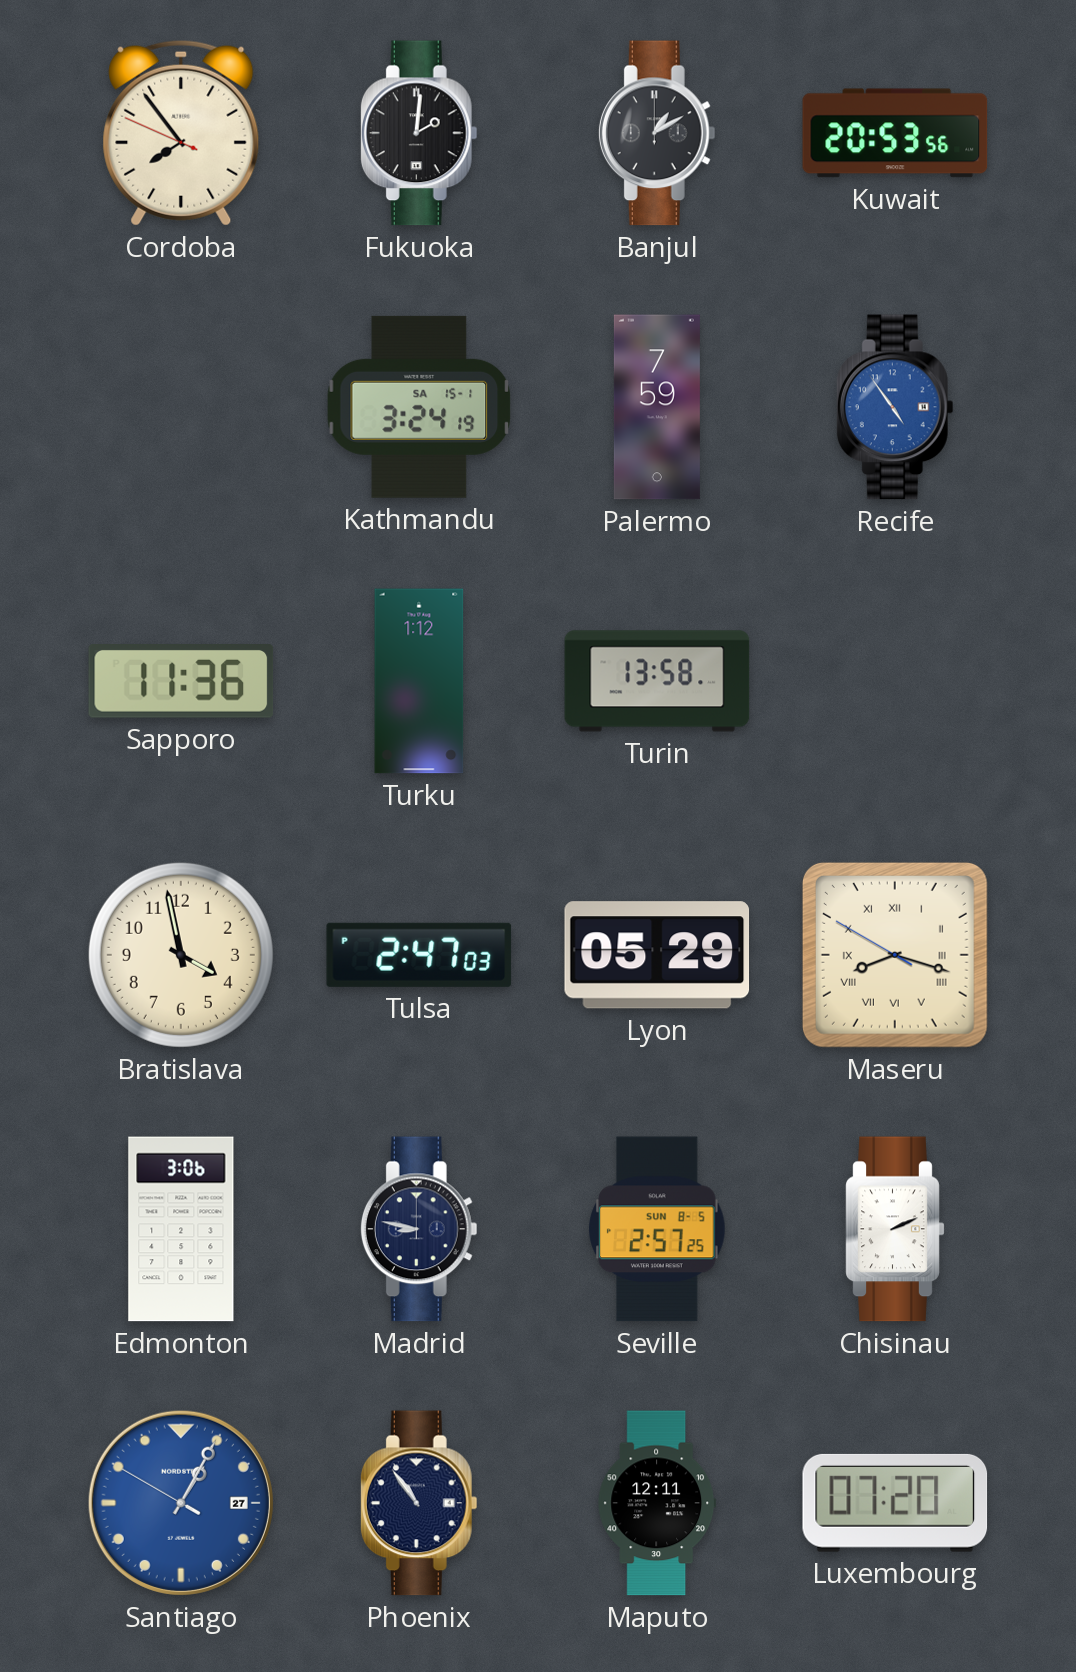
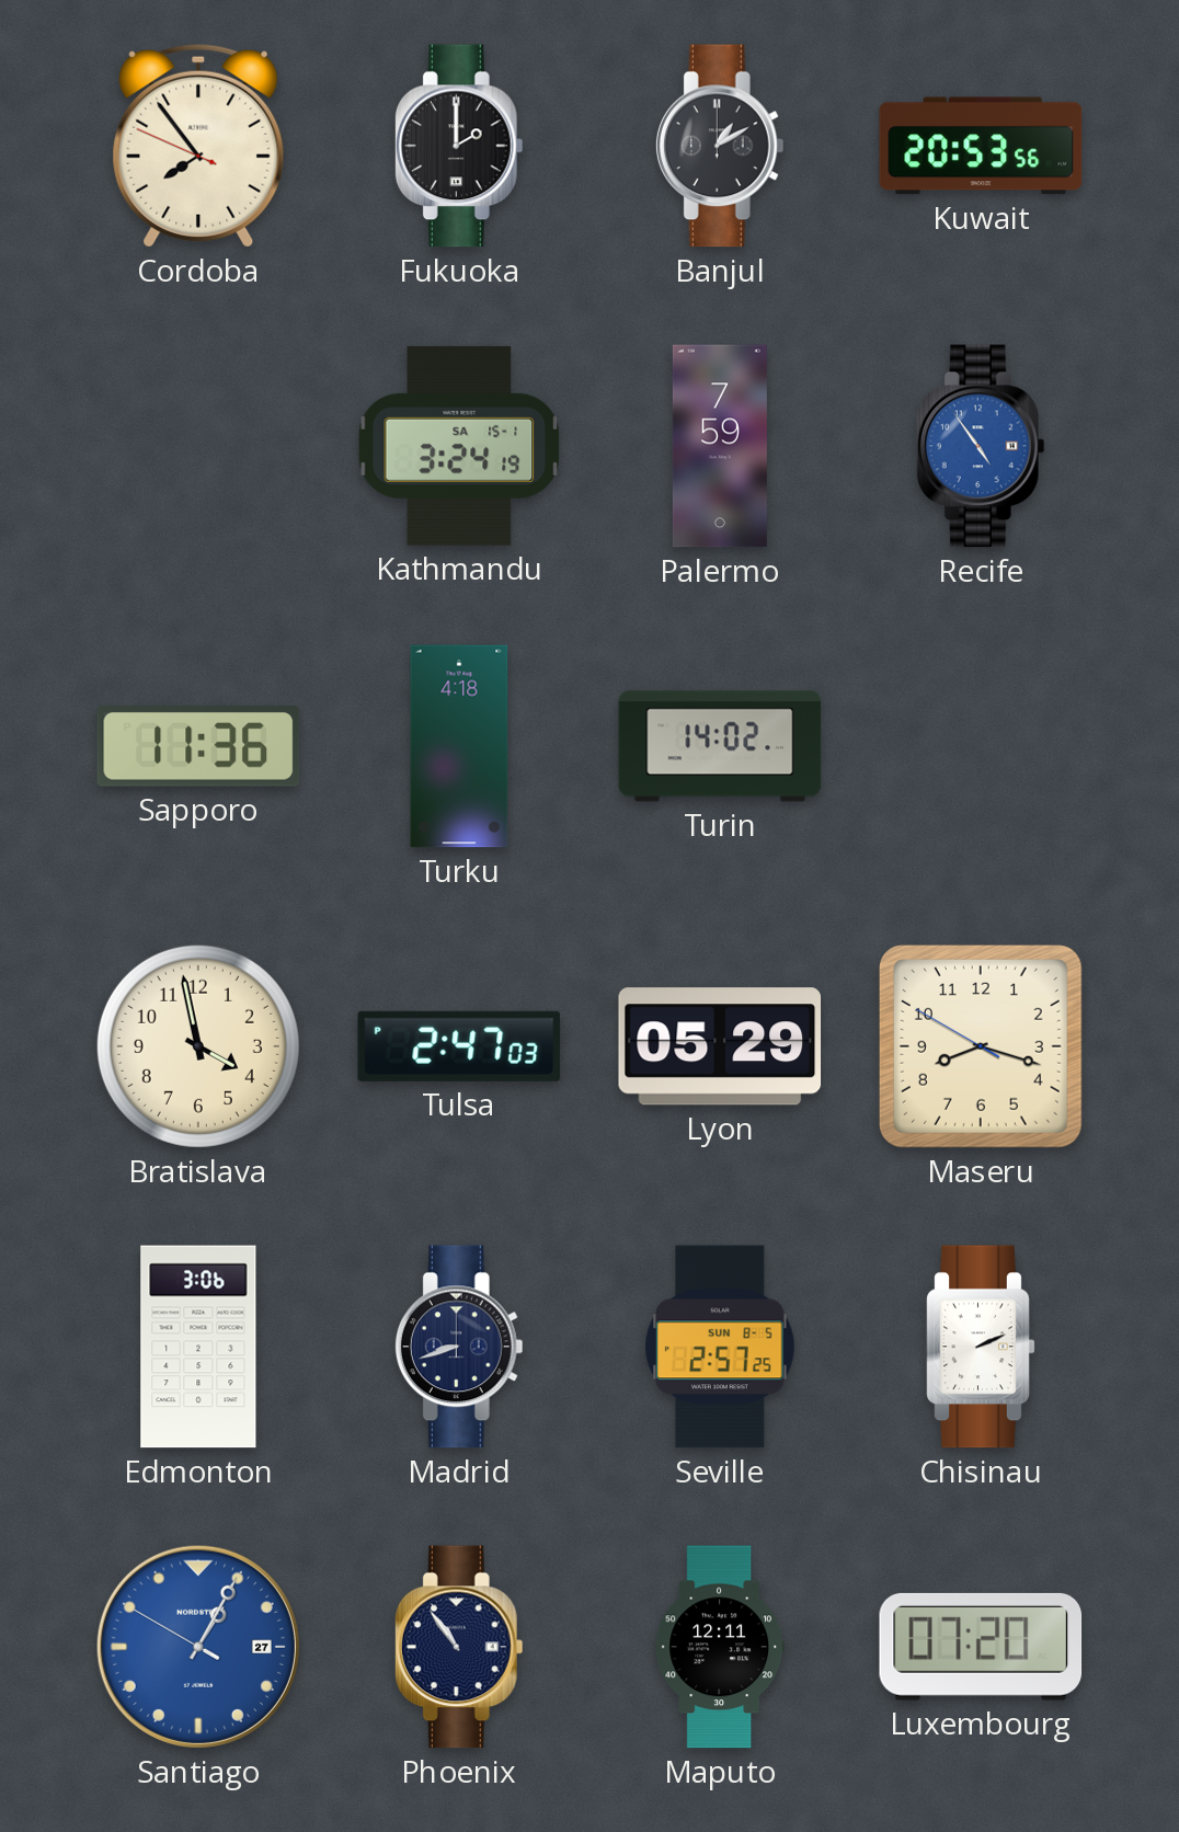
Fukuoka: 2:01 -> 2:00
Turku: 1:12 -> 4:18
Turin: 13:58 -> 14:02
Maseru numerals: Roman -> Arabic
Madrid: 8:47 -> 8:42
